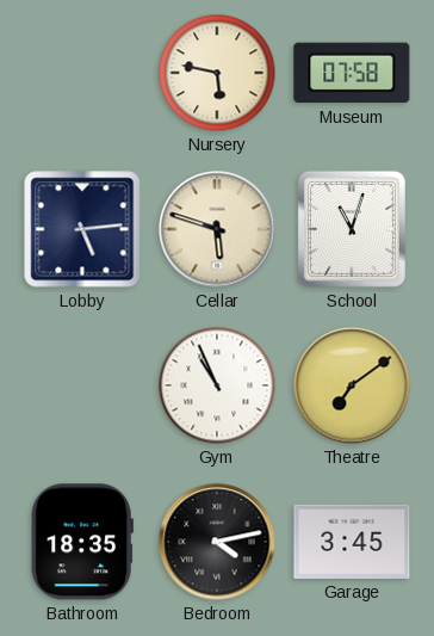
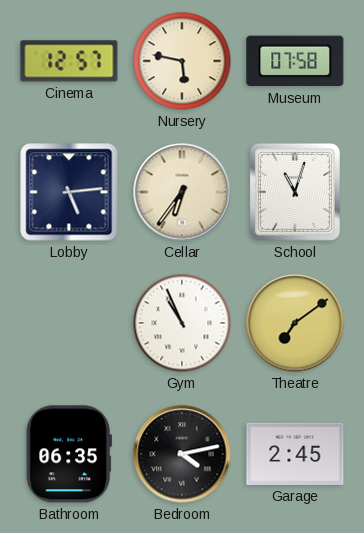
Cinema: none -> 12:57
Cellar: 5:48 -> 6:36
Bathroom: 18:35 -> 06:35
Garage: 3:45 -> 2:45
